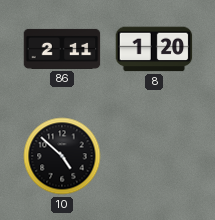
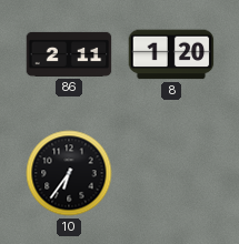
10: 4:52 -> 6:36
